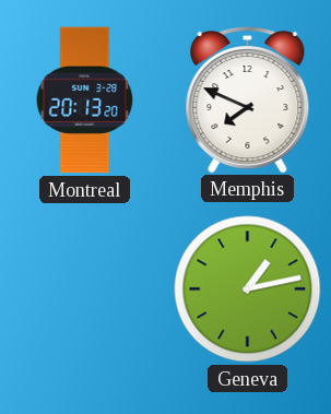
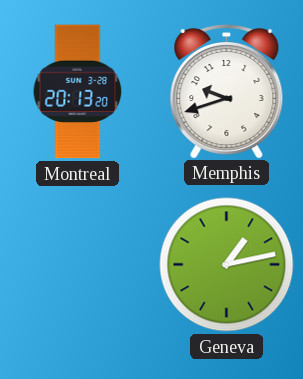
Memphis: 7:49 -> 9:42
